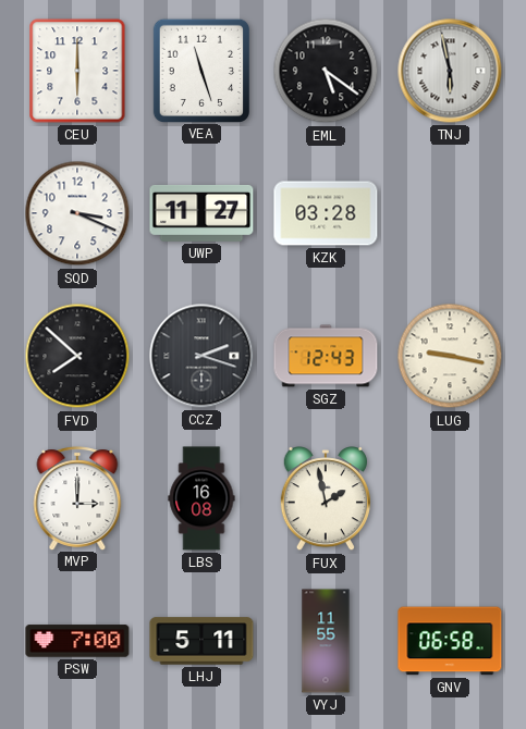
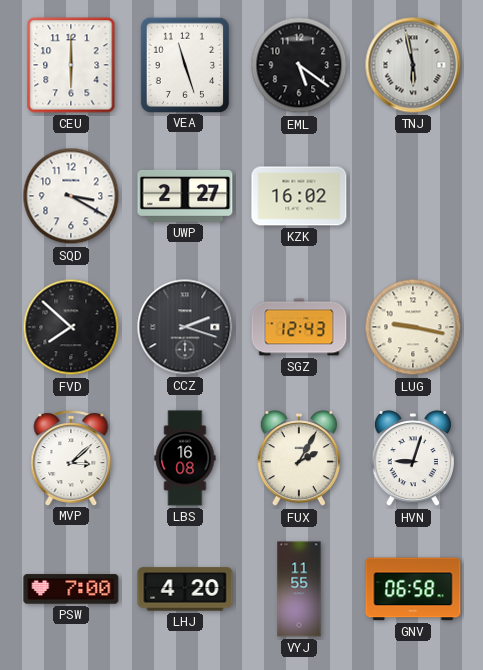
SQD: 3:19 -> 3:20
UWP: 11:27 -> 2:27
KZK: 03:28 -> 16:02
MVP: 3:00 -> 3:08
FUX: 1:58 -> 2:05
HVN: none -> 9:03
LHJ: 5:11 -> 4:20
